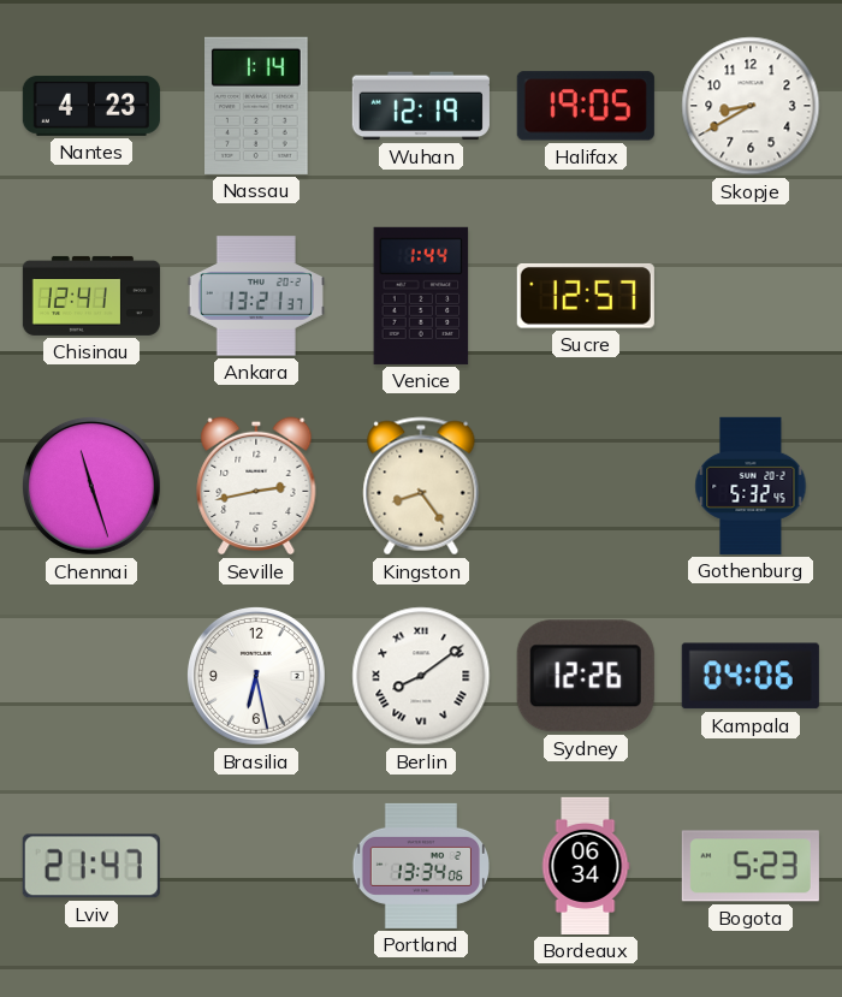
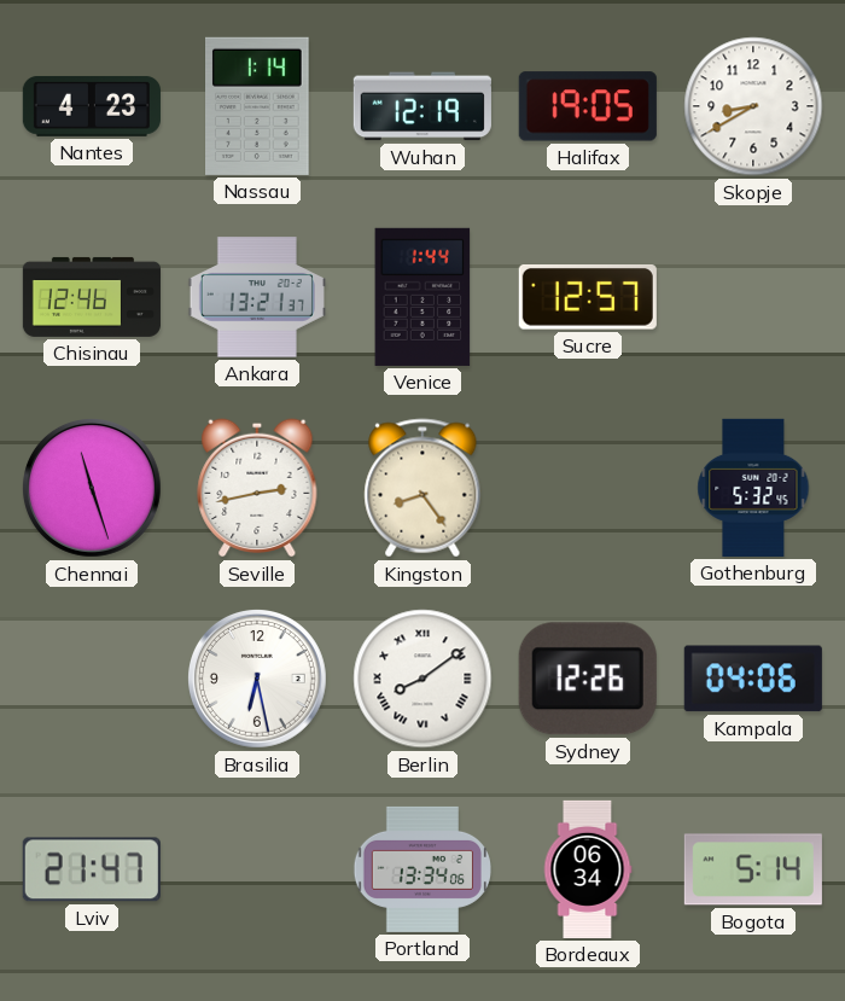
Chisinau: 12:41 -> 12:46
Bogota: 5:23 -> 5:14
